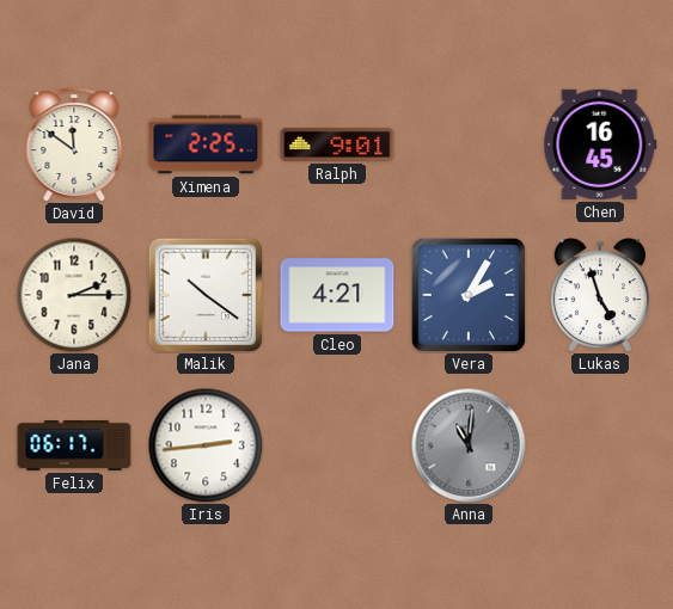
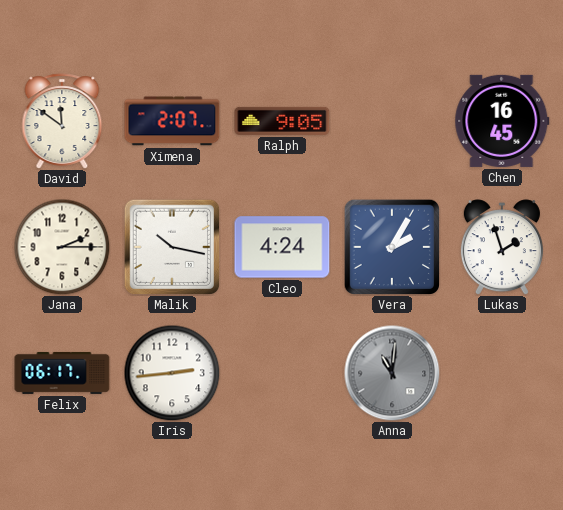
Ximena: 2:25 -> 2:07
Ralph: 9:01 -> 9:05
Malik: 10:21 -> 10:17
Cleo: 4:21 -> 4:24
Lukas: 4:57 -> 1:57
